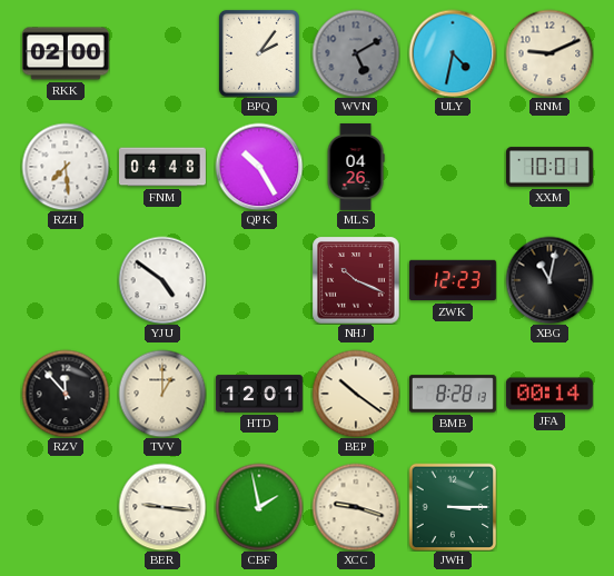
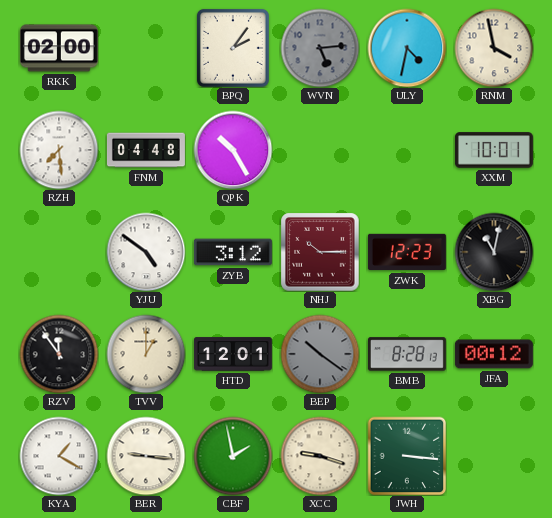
WVN: 5:10 -> 5:14
RNM: 9:11 -> 3:58
MLS: 04:26 -> none
ZYB: none -> 3:12
NHJ: 10:19 -> 10:15
RZV: 11:53 -> 11:54
BEP dial: cream -> grey
JFA: 00:14 -> 00:12
KYA: none -> 1:20
JWH: 3:15 -> 3:16
